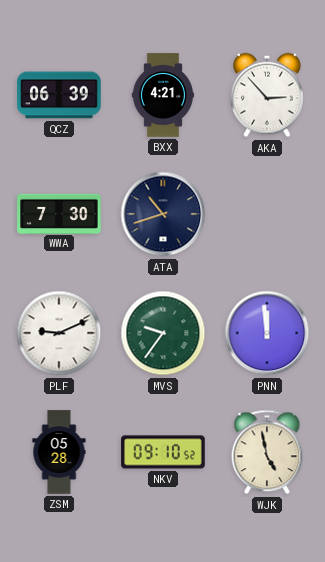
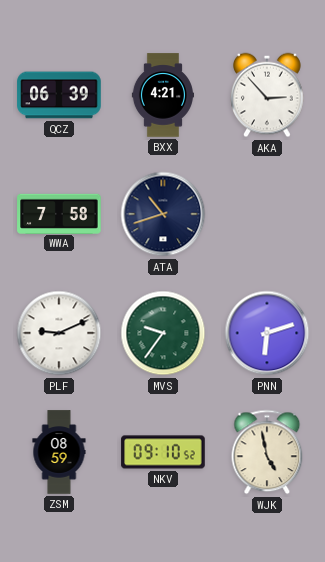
WWA: 7:30 -> 7:58
PNN: 11:59 -> 6:12
ZSM: 05:28 -> 08:59
